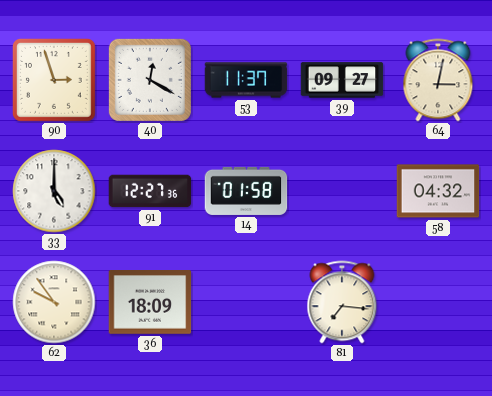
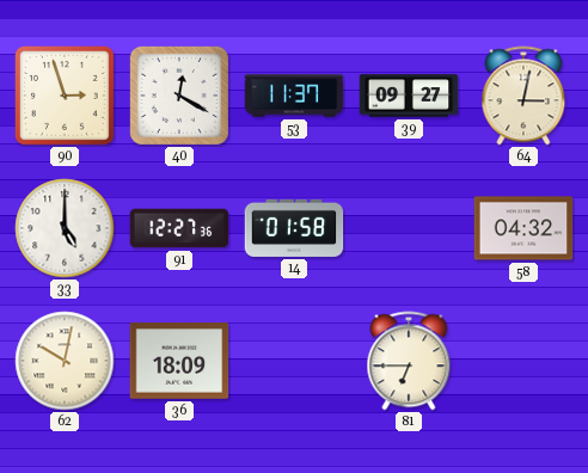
62: 9:54 -> 10:02
81: 7:16 -> 6:45
